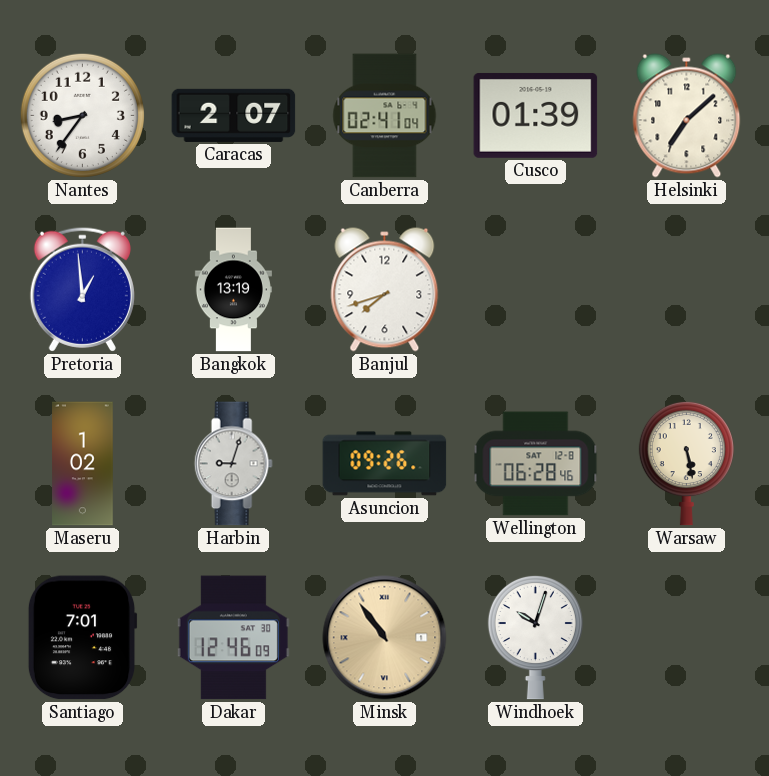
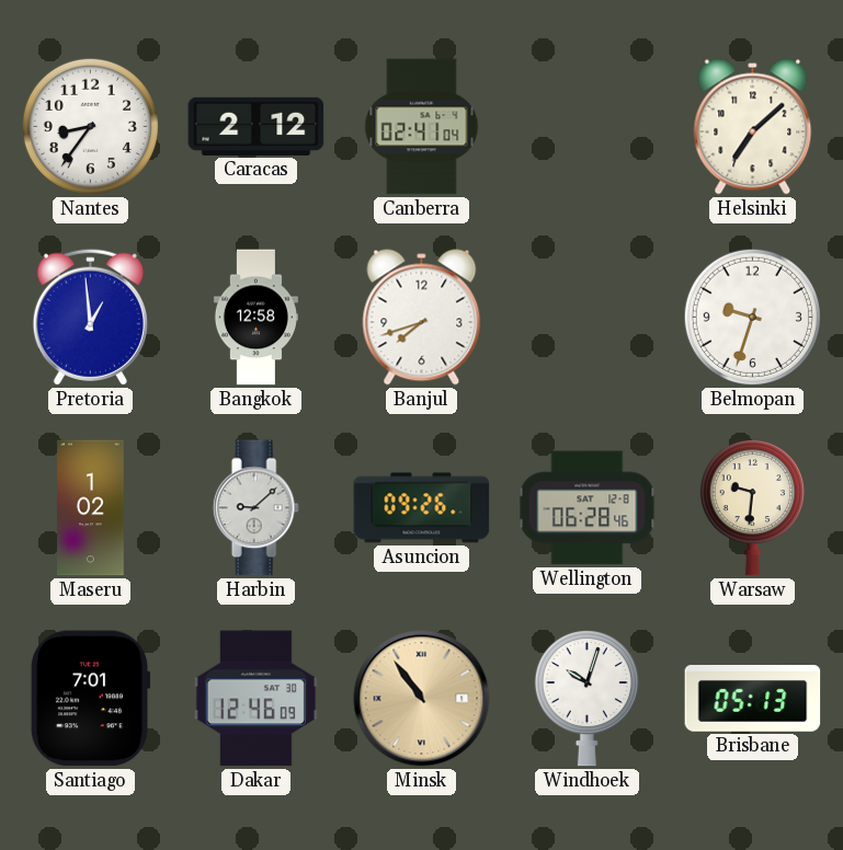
Caracas: 2:07 -> 2:12
Cusco: 01:39 -> none
Bangkok: 13:19 -> 12:58
Belmopan: none -> 9:33
Harbin: 9:03 -> 9:08
Warsaw: 5:28 -> 9:31
Brisbane: none -> 05:13
